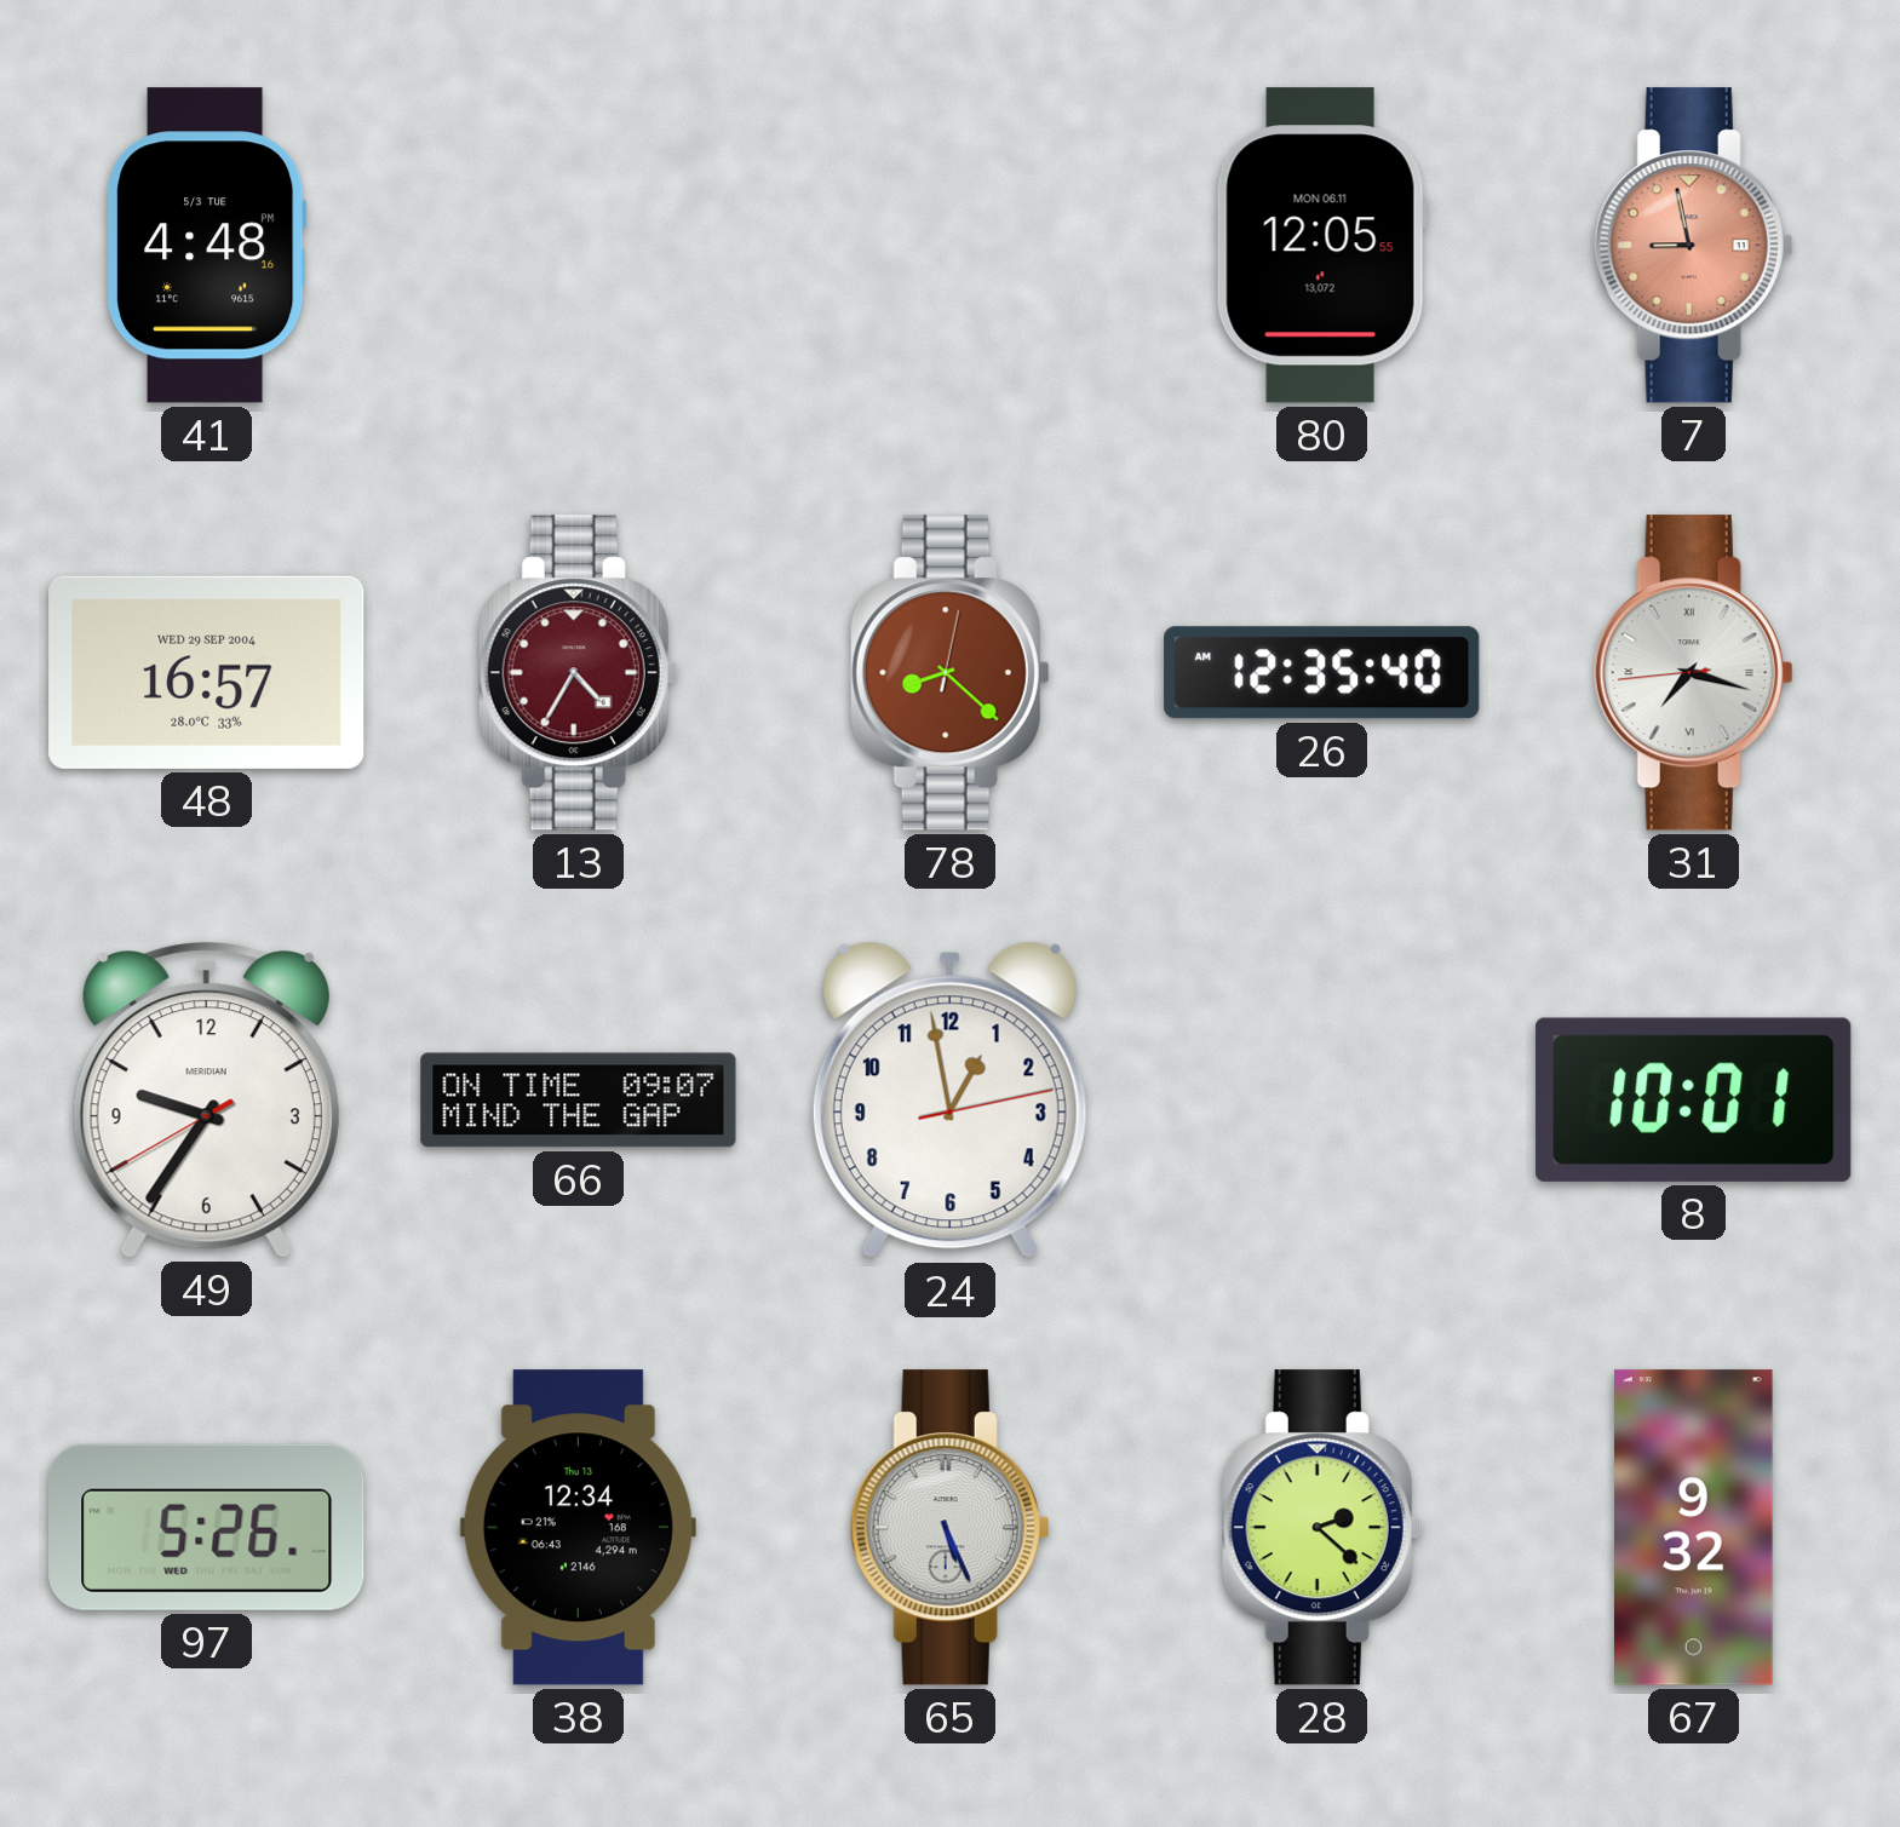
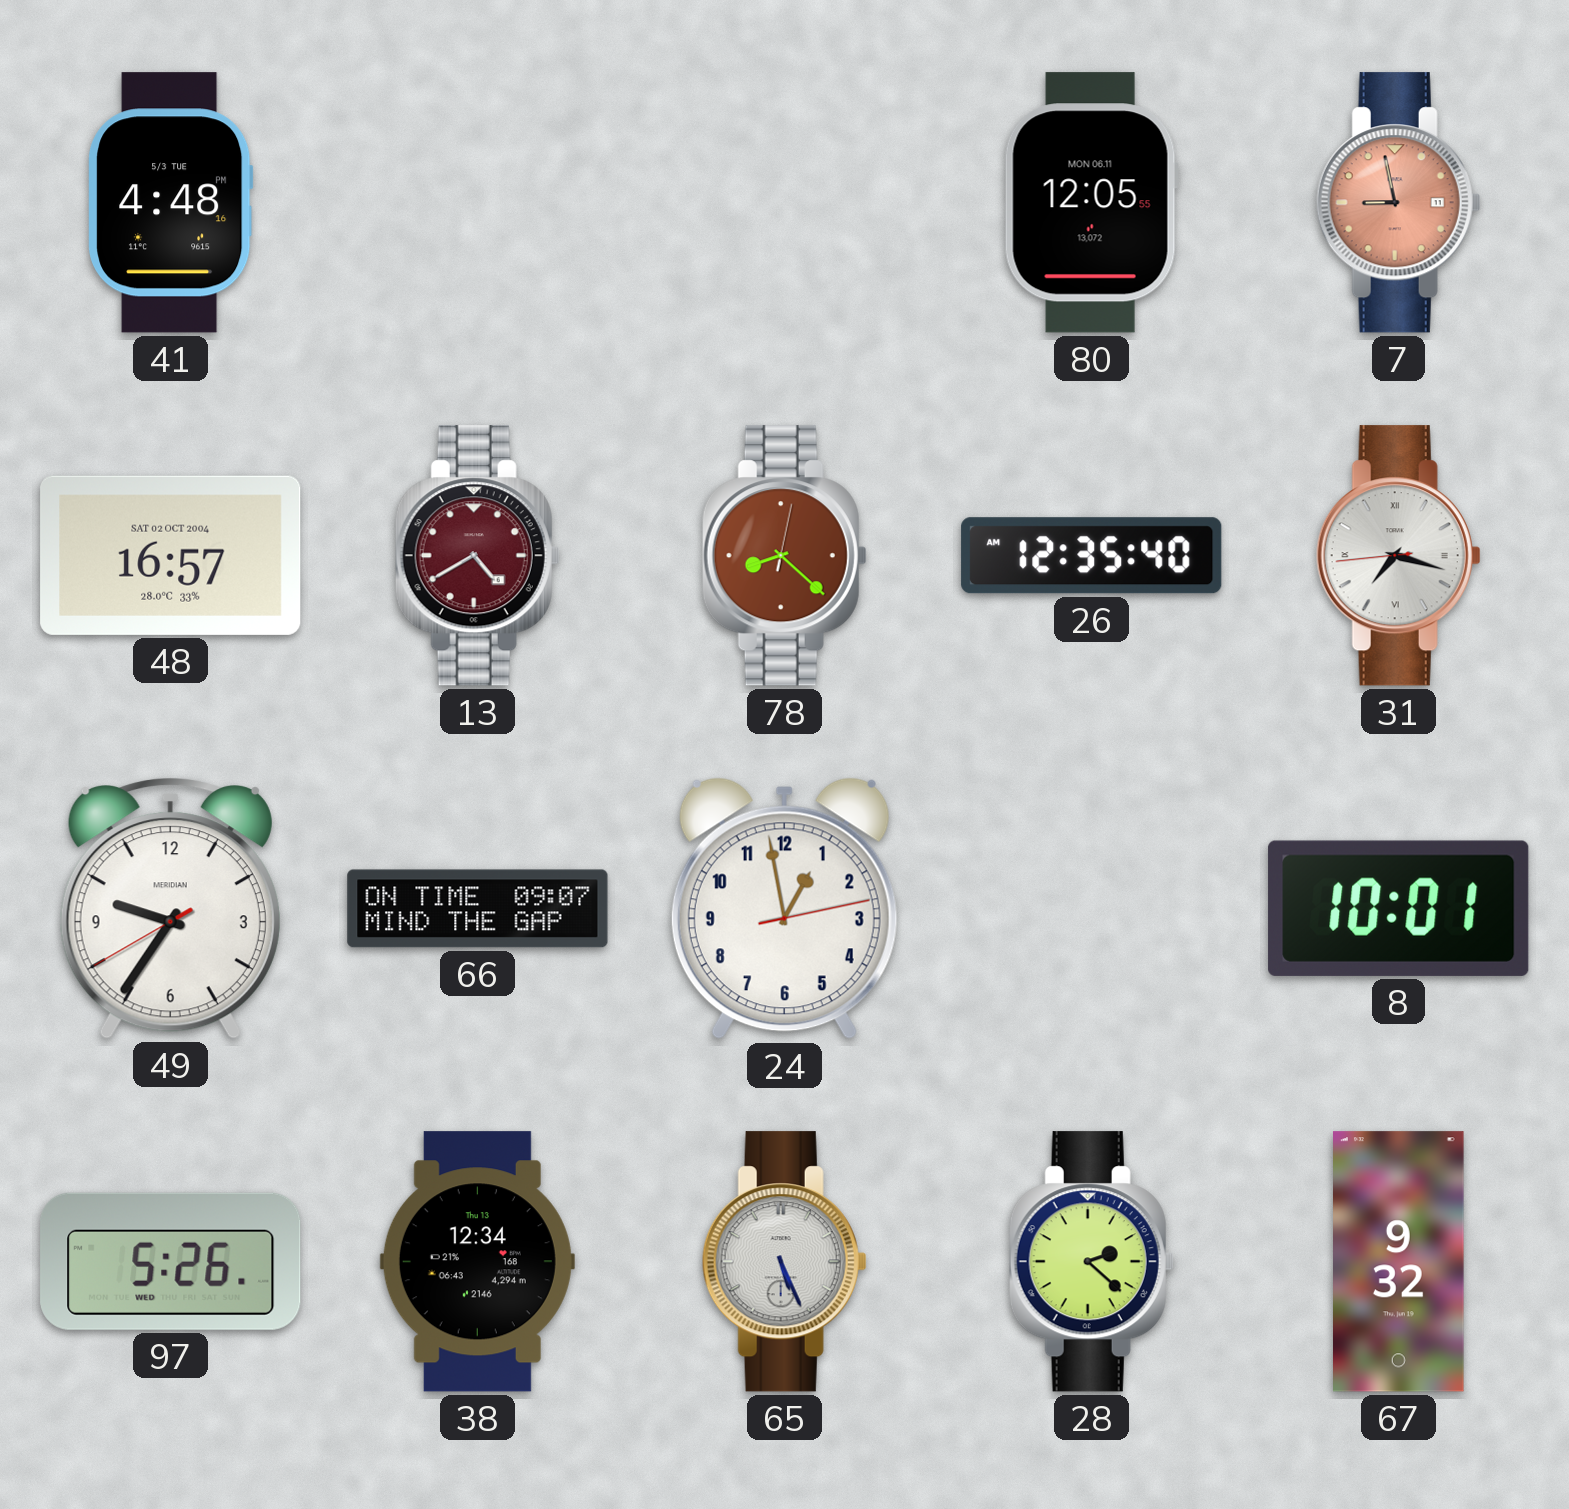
48 date: WED 29 SEP 2004 -> SAT 02 OCT 2004
13: 4:35 -> 4:40
